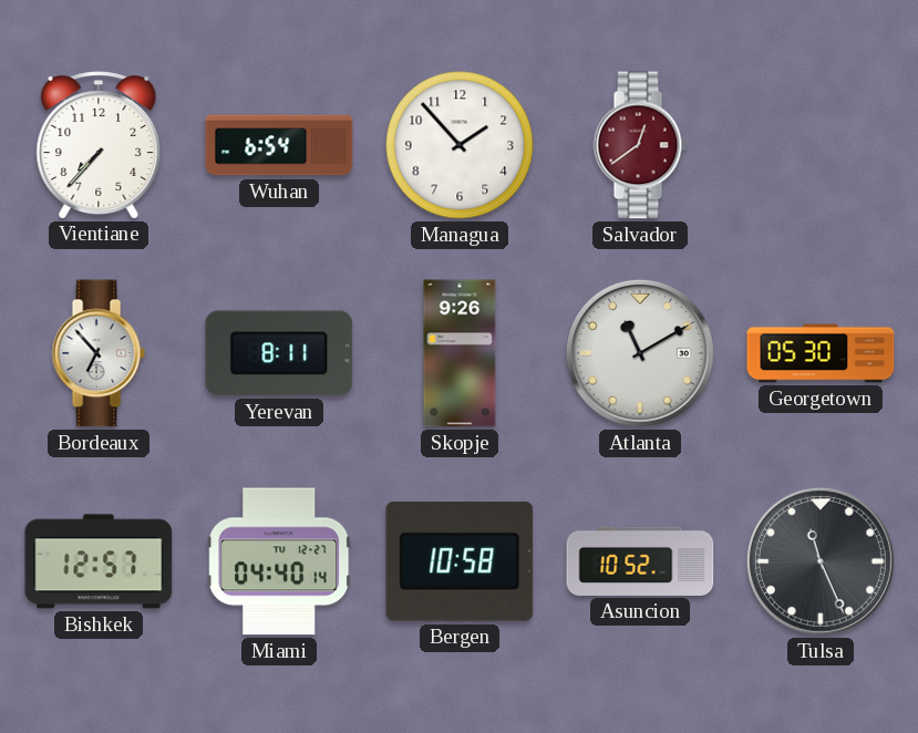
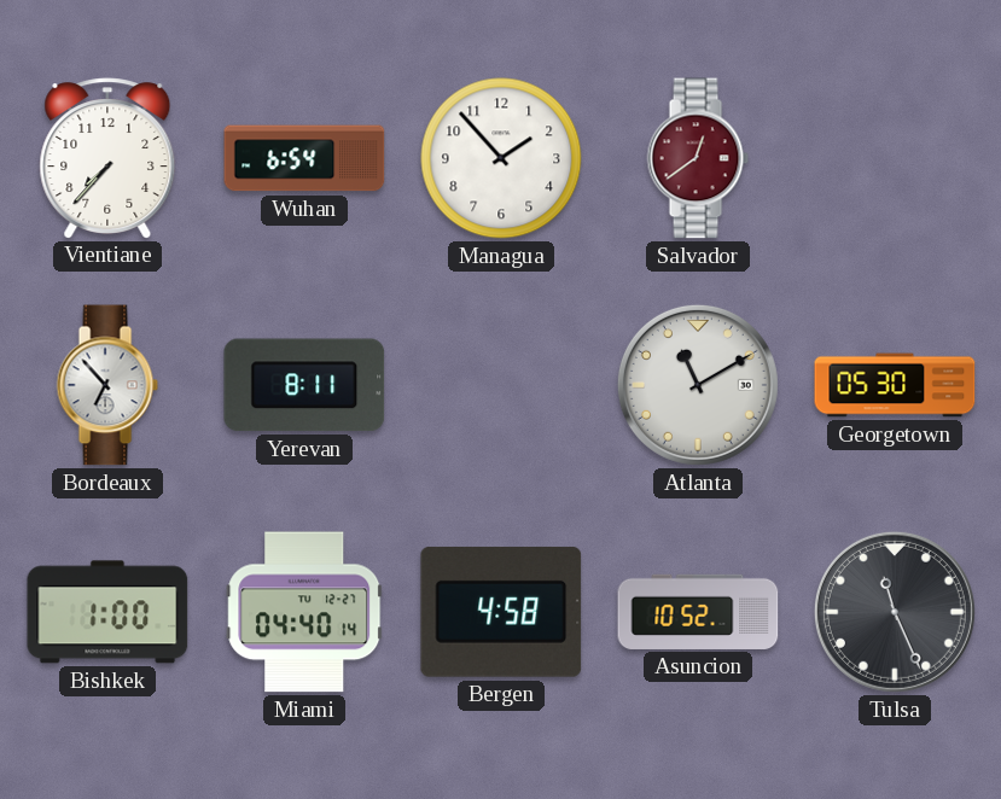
Skopje: 9:26 -> none
Bishkek: 12:57 -> 1:00
Bergen: 10:58 -> 4:58
